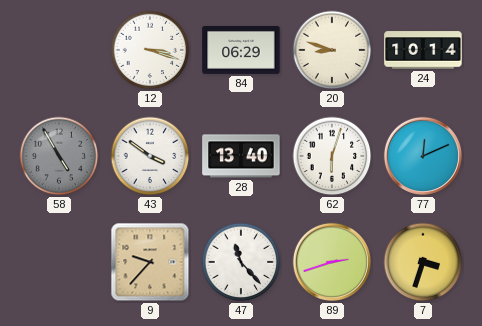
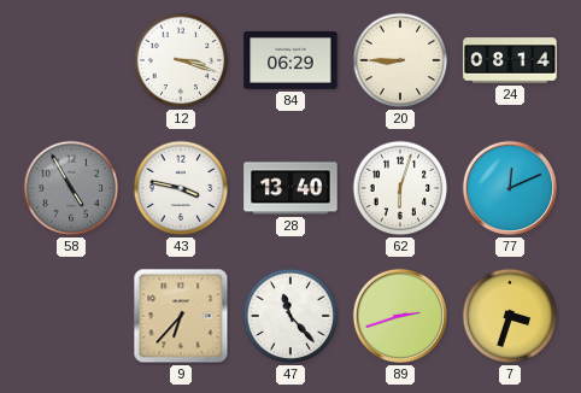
20: 8:48 -> 8:45
24: 10:14 -> 08:14
43: 3:51 -> 3:47
9: 9:37 -> 6:37
